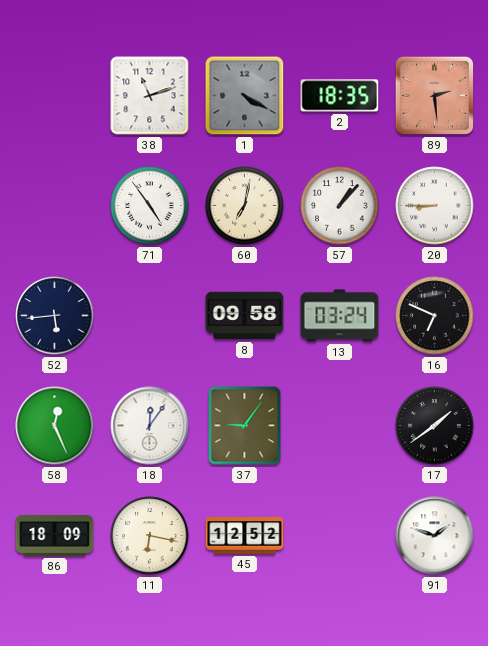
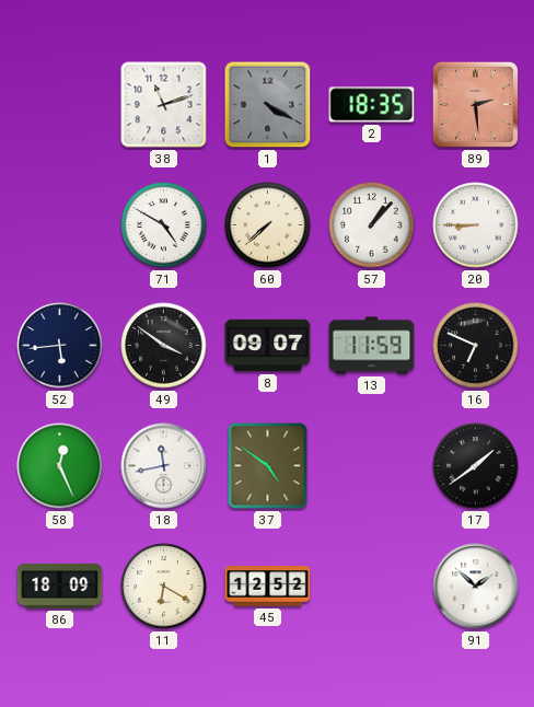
71: 4:54 -> 4:50
60: 7:02 -> 7:38
49: none -> 3:51
8: 09:58 -> 09:07
13: 03:24 -> 11:59
18: 12:06 -> 11:43
37: 9:06 -> 4:51
11: 6:17 -> 6:20
91: 1:48 -> 1:52
